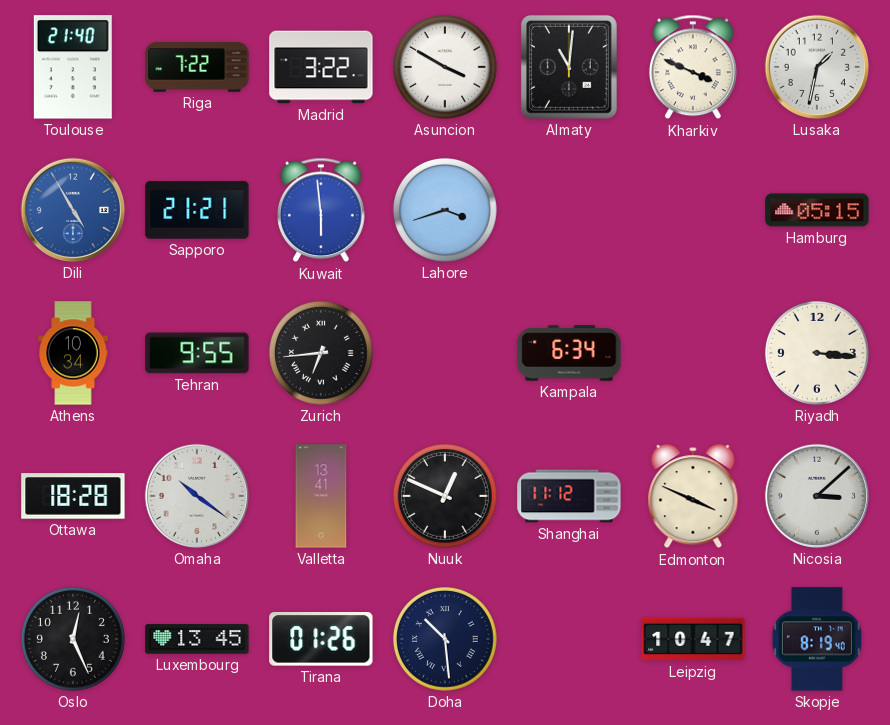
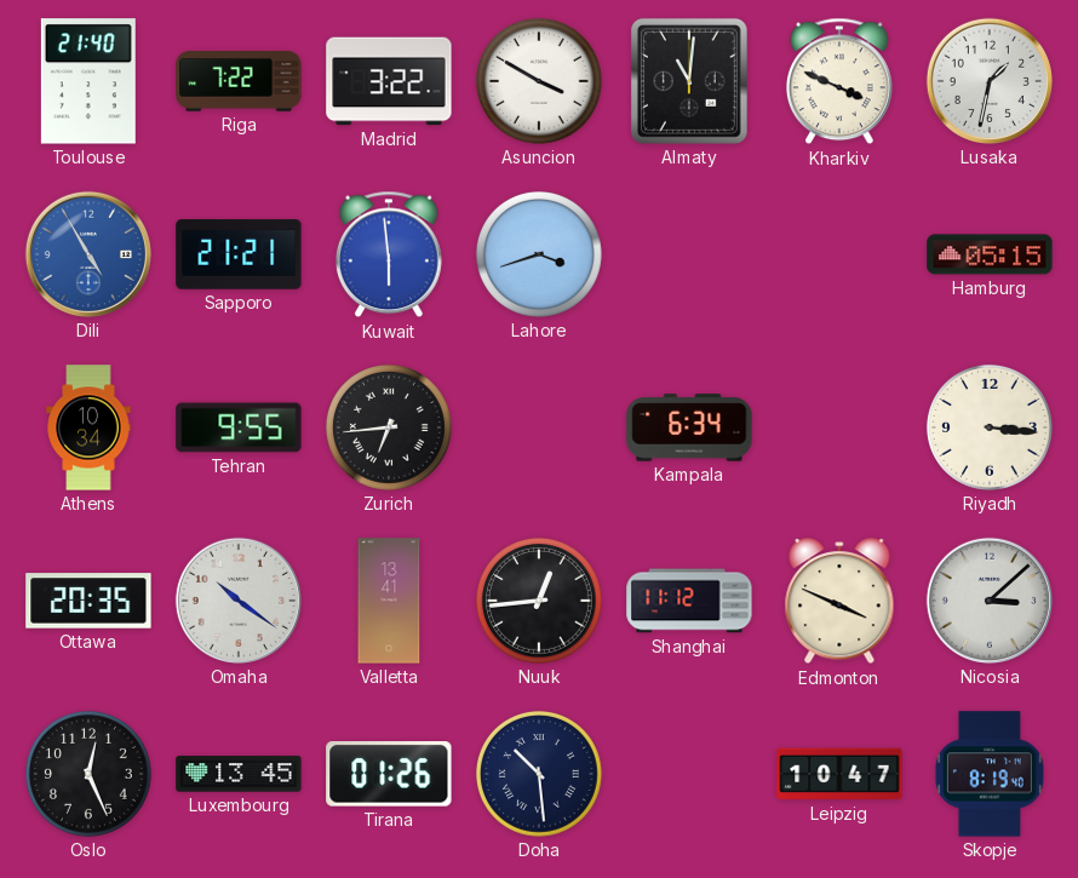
Ottawa: 18:28 -> 20:35
Nuuk: 12:49 -> 12:44
